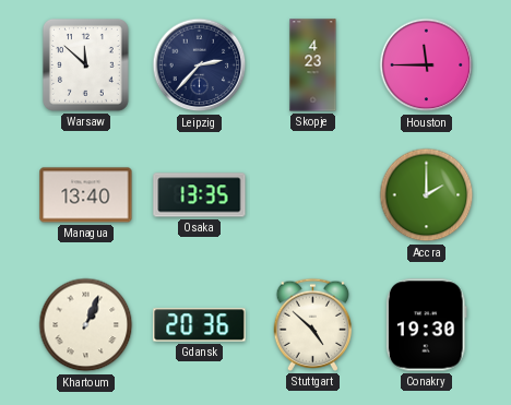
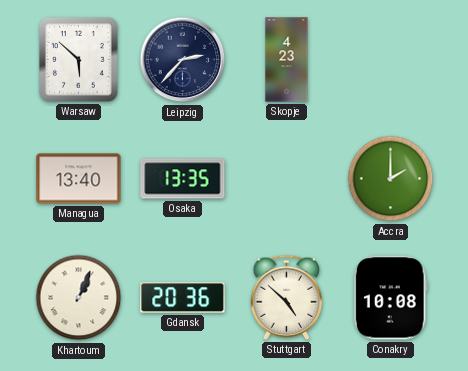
Warsaw: 11:52 -> 5:52
Houston: 11:45 -> none
Conakry: 19:30 -> 10:08
